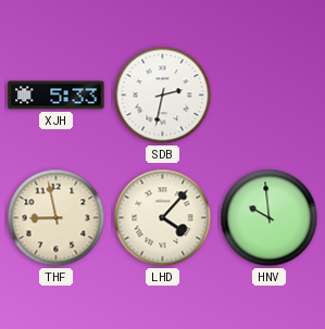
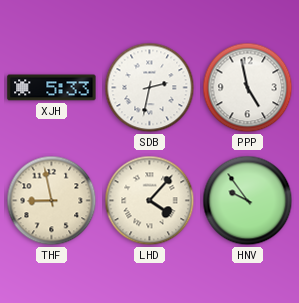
PPP: none -> 4:58
HNV: 9:59 -> 9:54
